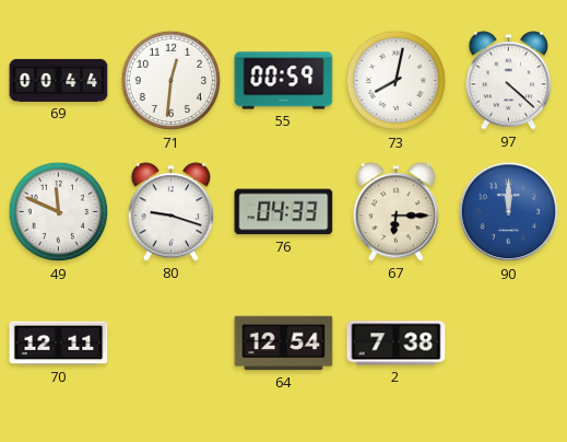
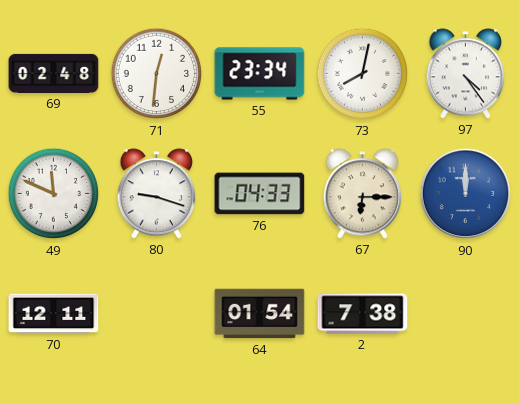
69: 00:44 -> 02:48
55: 00:59 -> 23:34
97: 4:22 -> 4:24
64: 12:54 -> 01:54
